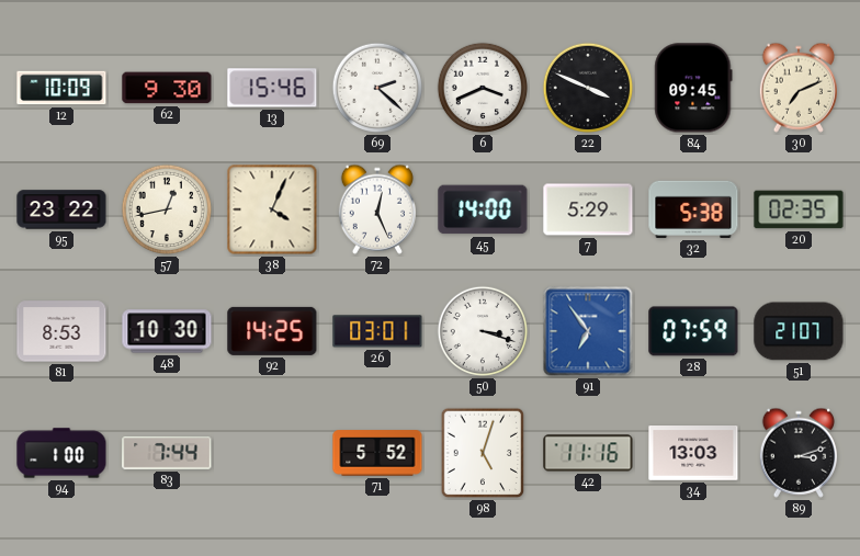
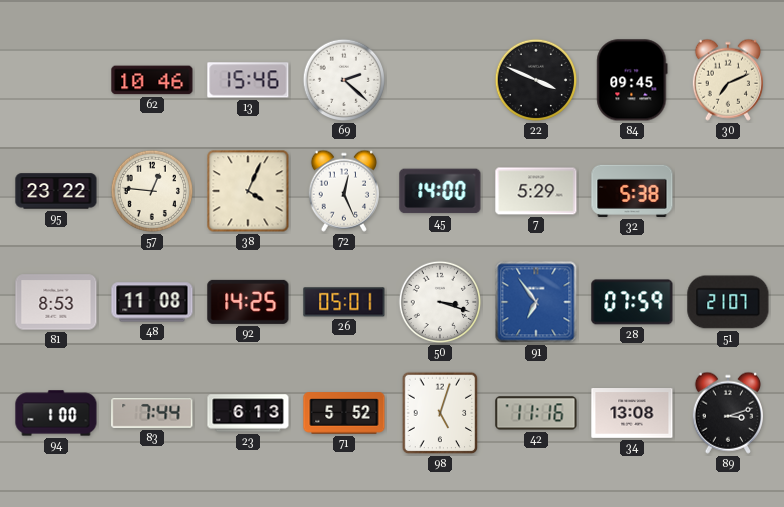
12: 10:09 -> none
62: 9:30 -> 10:46
6: 3:41 -> none
57: 12:43 -> 12:46
20: 02:35 -> none
48: 10:30 -> 11:08
26: 03:01 -> 05:01
23: none -> 6:13
34: 13:03 -> 13:08
